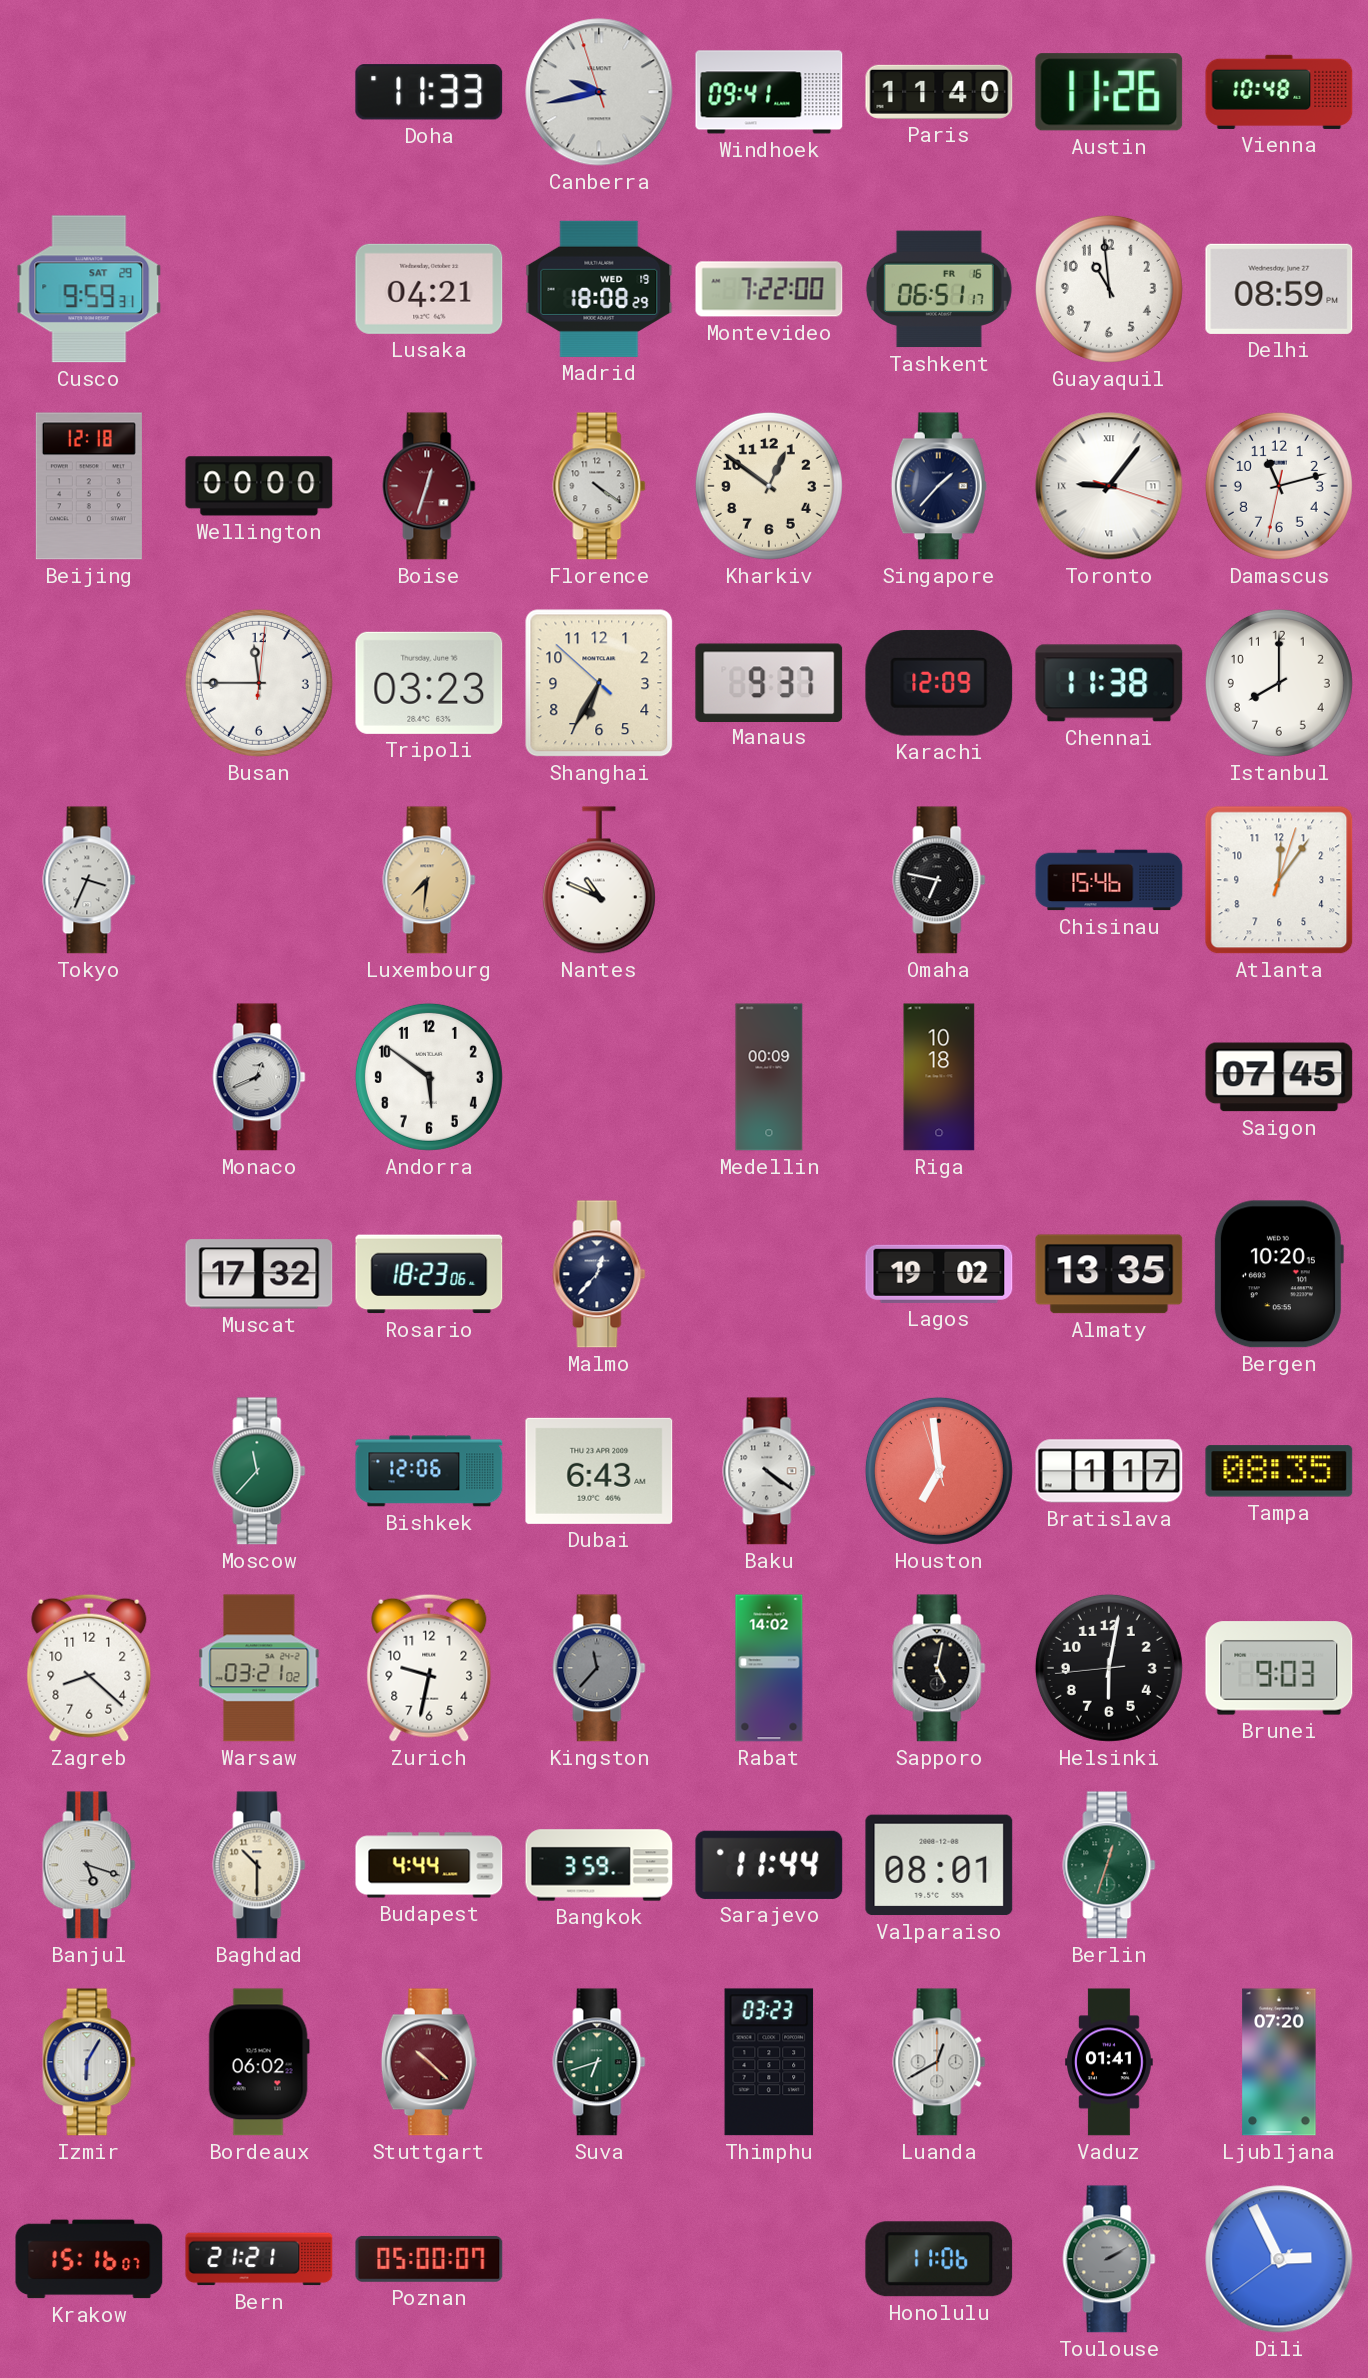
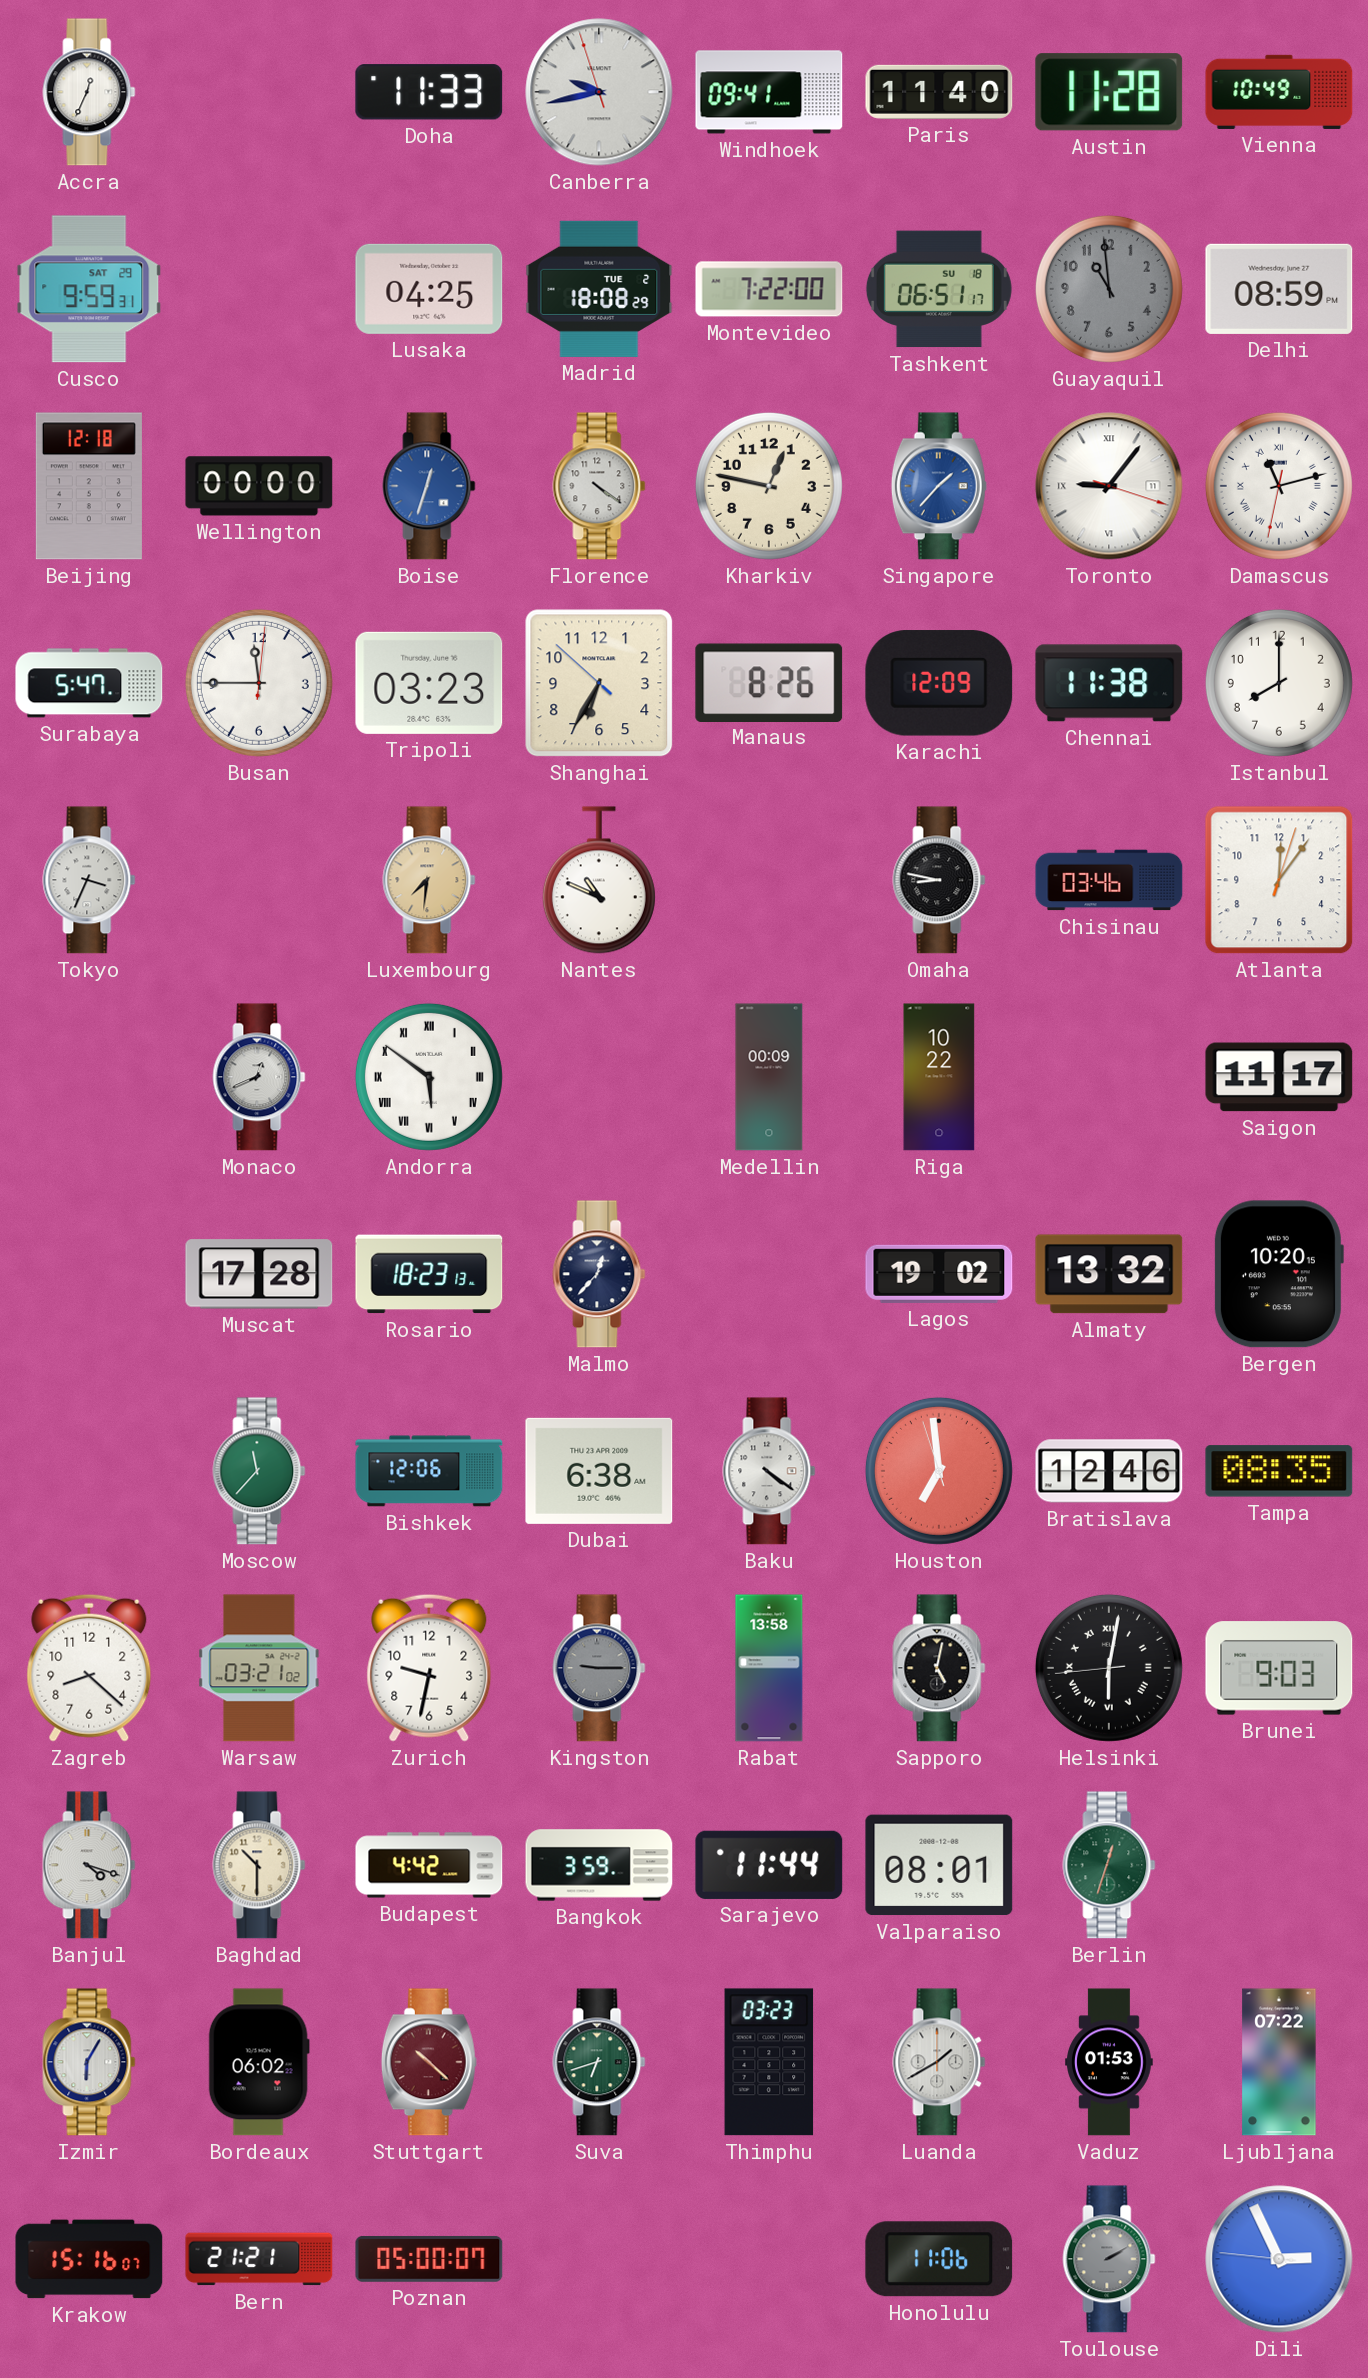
Accra: none -> 12:34
Austin: 11:26 -> 11:28
Vienna: 10:48 -> 10:49
Lusaka: 04:21 -> 04:25
Madrid date: WED 19 -> TUE 2
Tashkent date: FR 16 -> SU 18
Guayaquil dial: white -> grey
Boise dial: burgundy -> blue
Kharkiv: 12:51 -> 12:47
Singapore dial: navy -> blue
Damascus numerals: Arabic -> Roman
Surabaya: none -> 5:47
Manaus: 9:37 -> 8:26
Omaha: 6:47 -> 8:47
Chisinau: 15:46 -> 03:46
Andorra numerals: Arabic -> Roman
Riga: 10:18 -> 10:22
Saigon: 07:45 -> 11:17
Muscat: 17:32 -> 17:28
Rosario: 18:23:06 -> 18:23:13
Almaty: 13:35 -> 13:32
Dubai: 6:43 -> 6:38
Bratislava: 1:17 -> 12:46
Kingston: 11:37 -> 9:15
Rabat: 14:02 -> 13:58
Helsinki numerals: Arabic -> Roman
Banjul: 5:18 -> 4:18
Budapest: 4:44 -> 4:42
Luanda: 12:40 -> 1:40
Vaduz: 01:41 -> 01:53
Ljubljana: 07:20 -> 07:22
Dili: 2:55:39 -> 2:55:46
